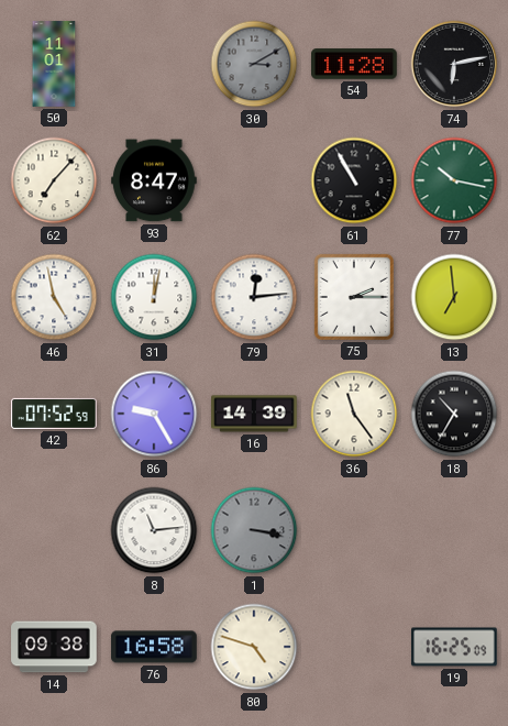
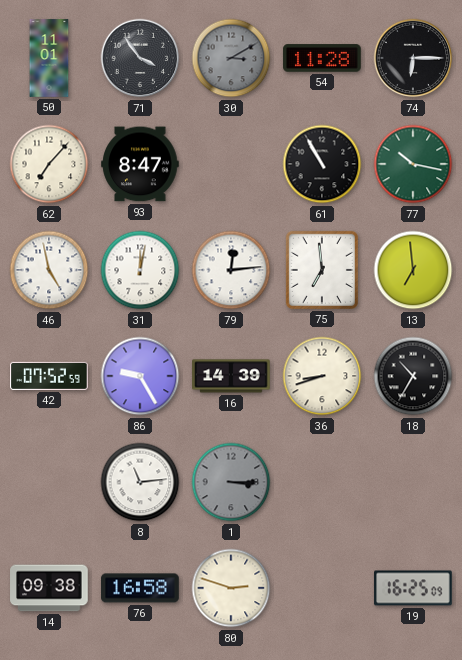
71: none -> 3:54
74: 6:13 -> 6:15
75: 2:15 -> 6:59
36: 11:24 -> 8:42
1: 3:17 -> 3:15
80: 4:48 -> 2:48
